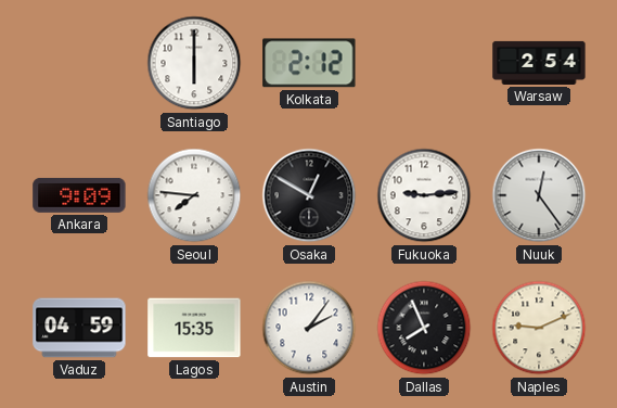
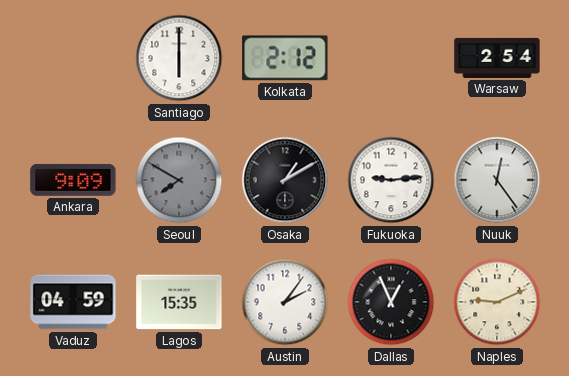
Seoul: 7:46 -> 7:50
Seoul dial: white -> grey
Osaka: 12:50 -> 1:10
Dallas: 7:56 -> 12:56
